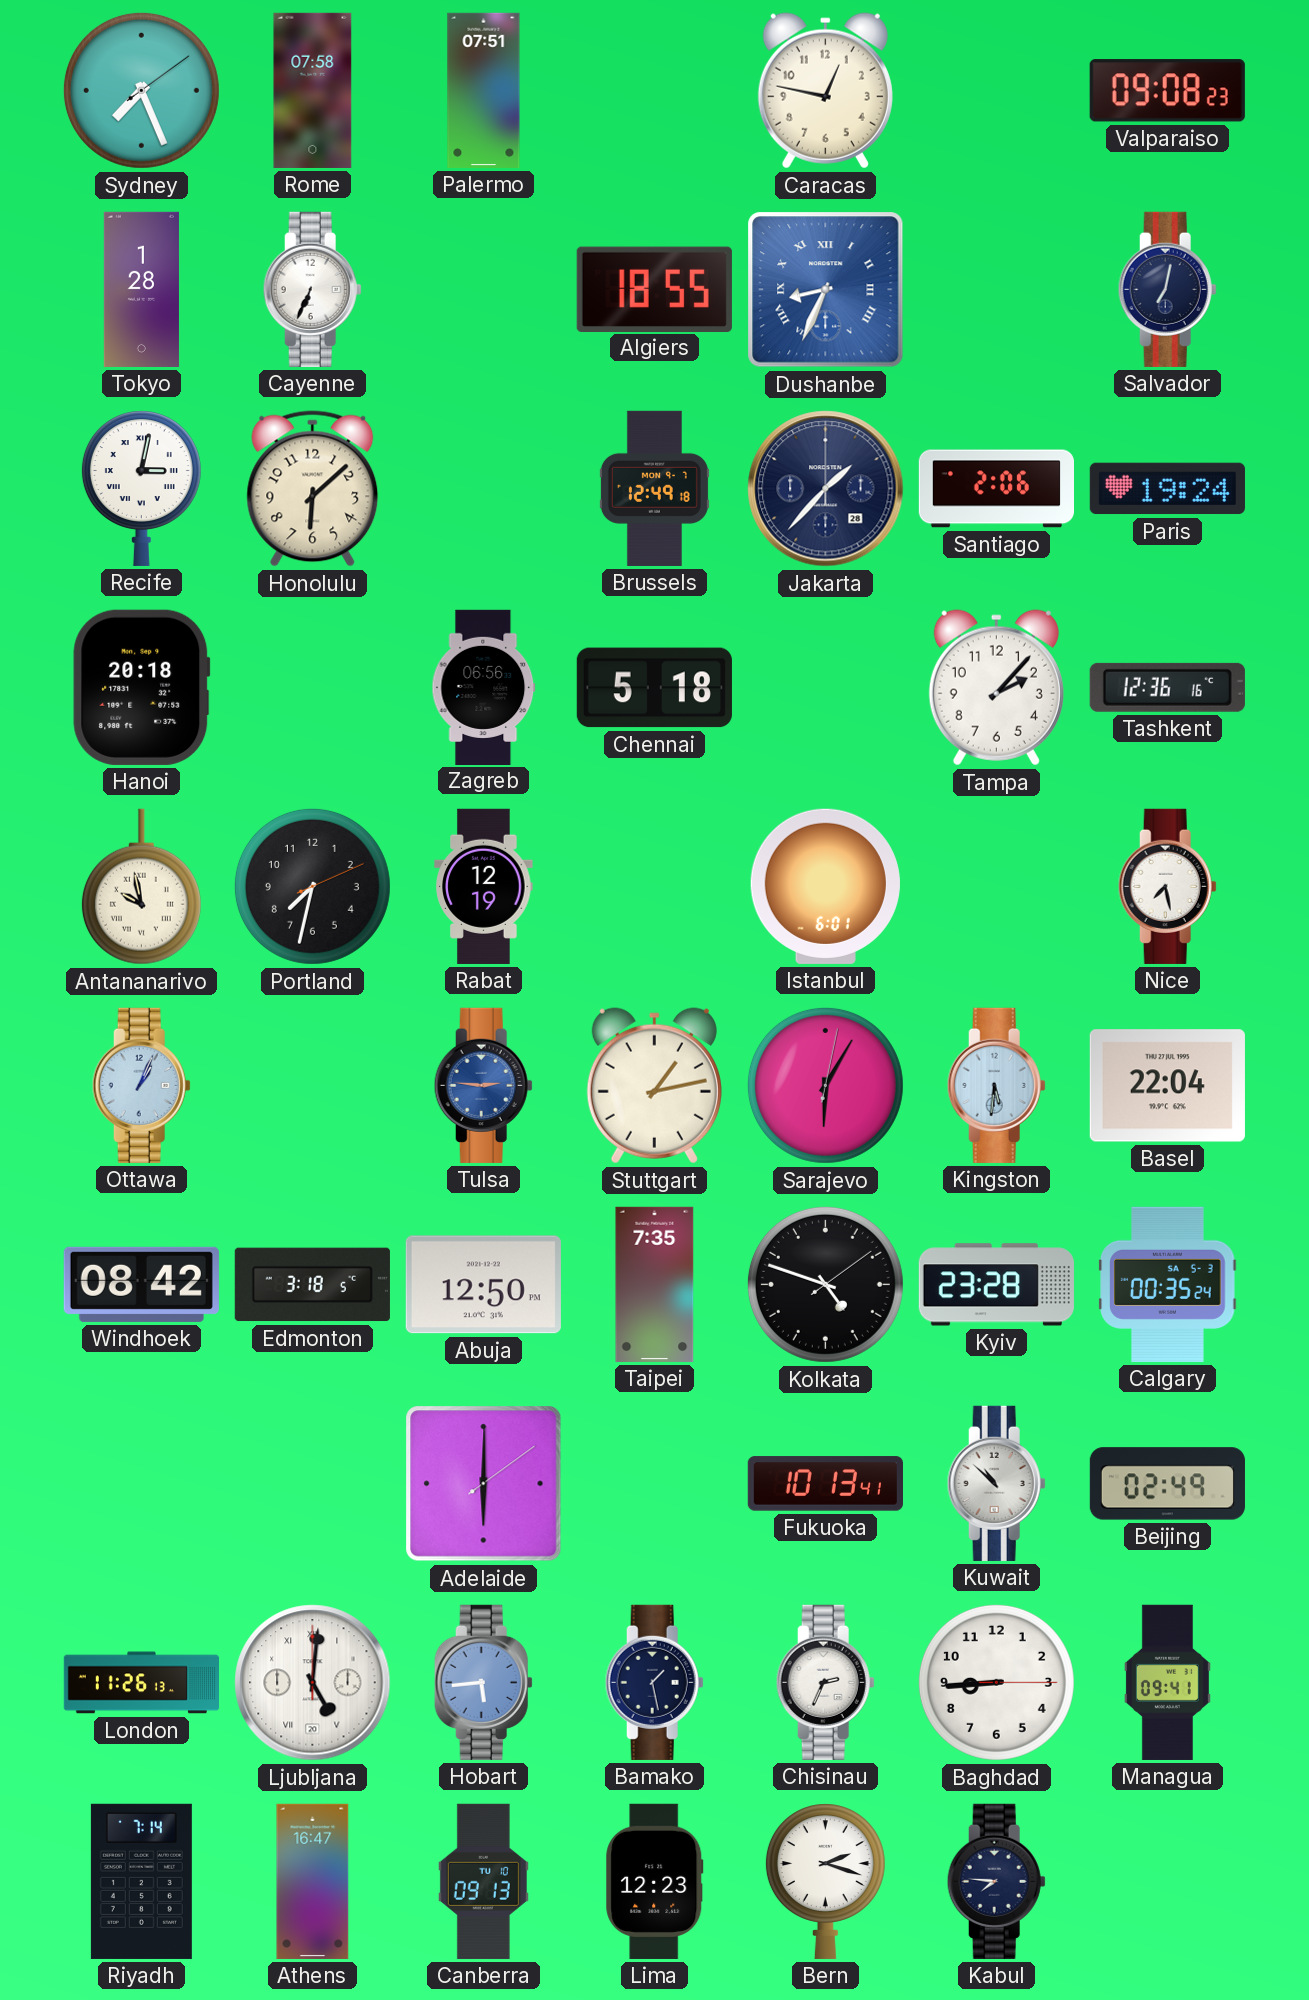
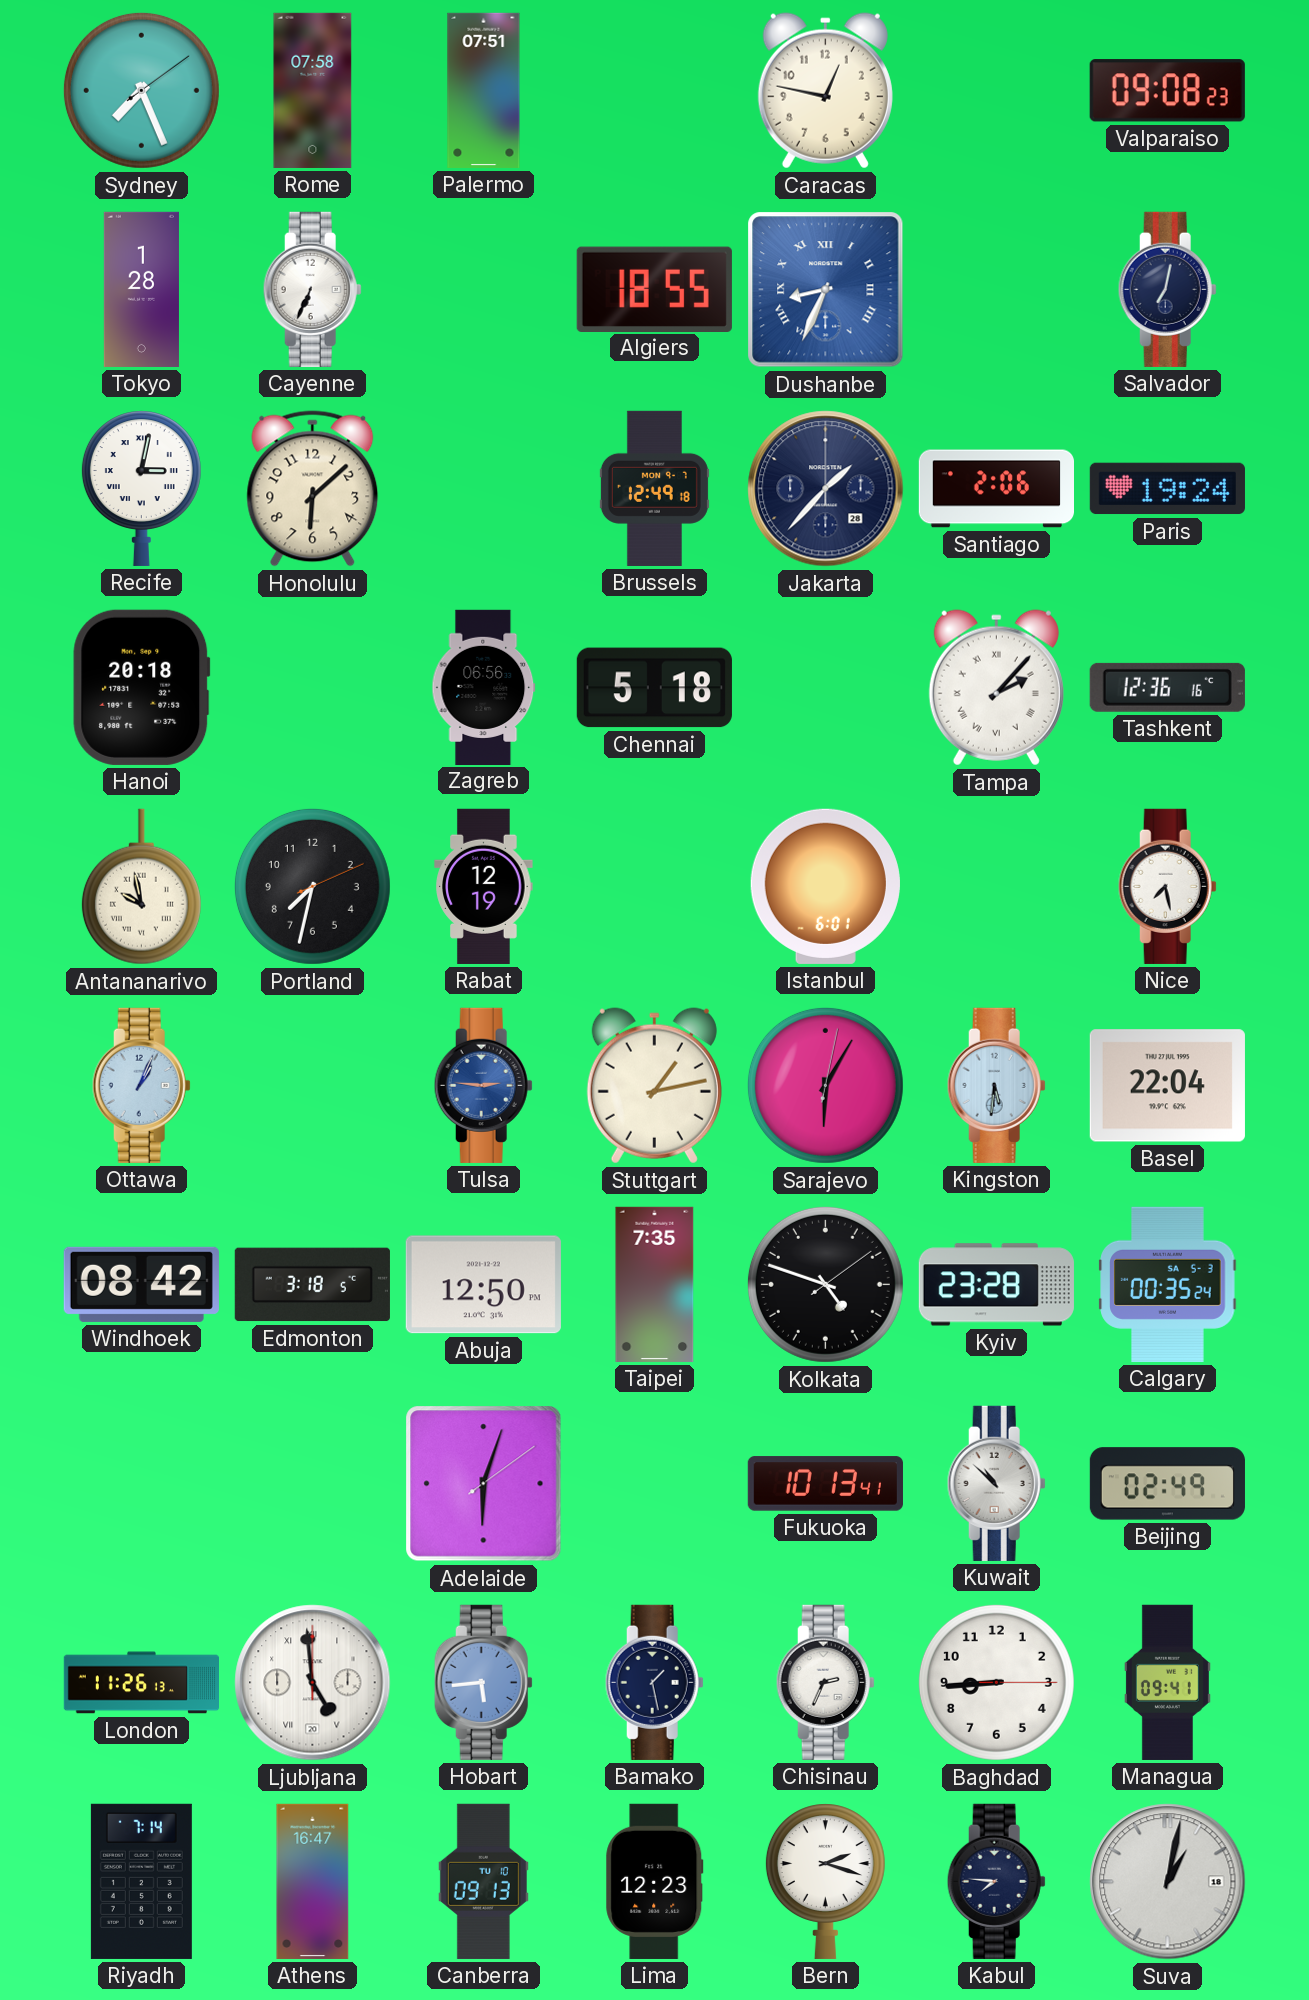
Tampa numerals: Arabic -> Roman
Adelaide: 6:00 -> 6:03
Ljubljana: 5:01 -> 4:59
Suva: none -> 1:02
